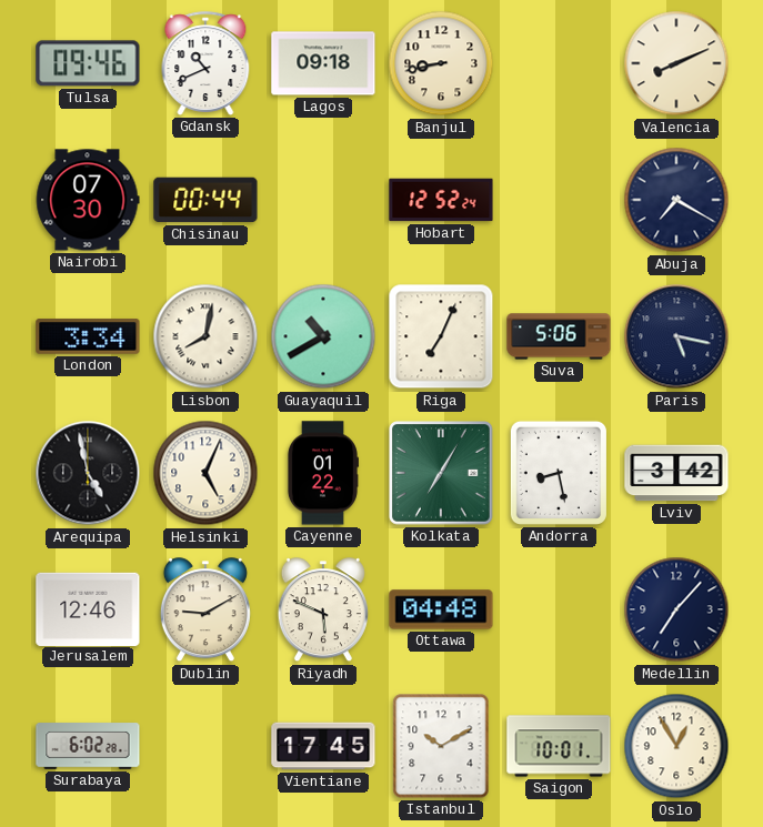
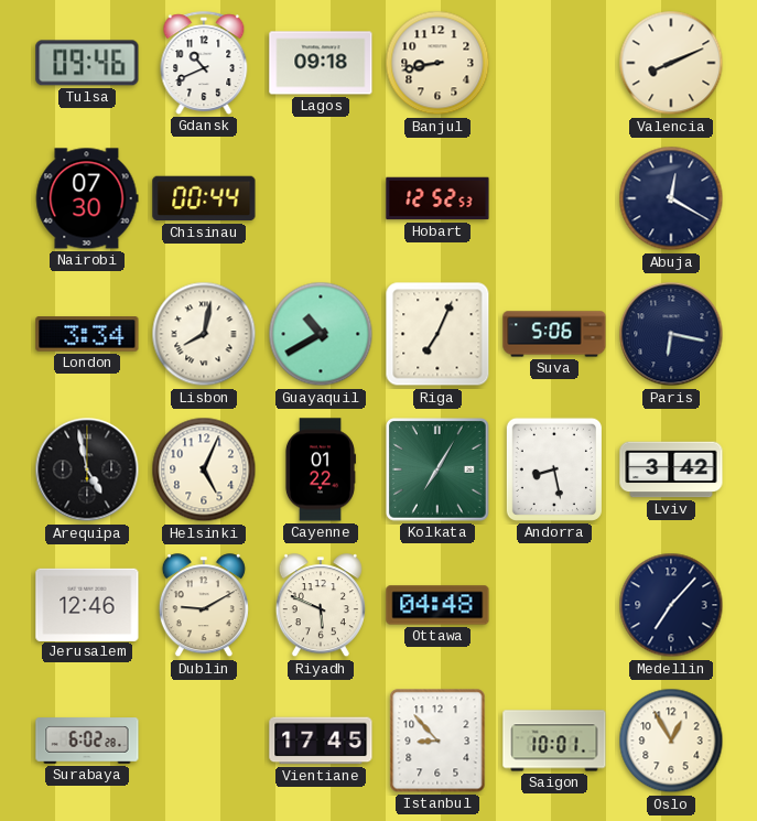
Hobart: 12:52:24 -> 12:52:53
Abuja: 7:20 -> 12:20
Paris: 5:17 -> 6:17
Istanbul: 10:10 -> 8:53
